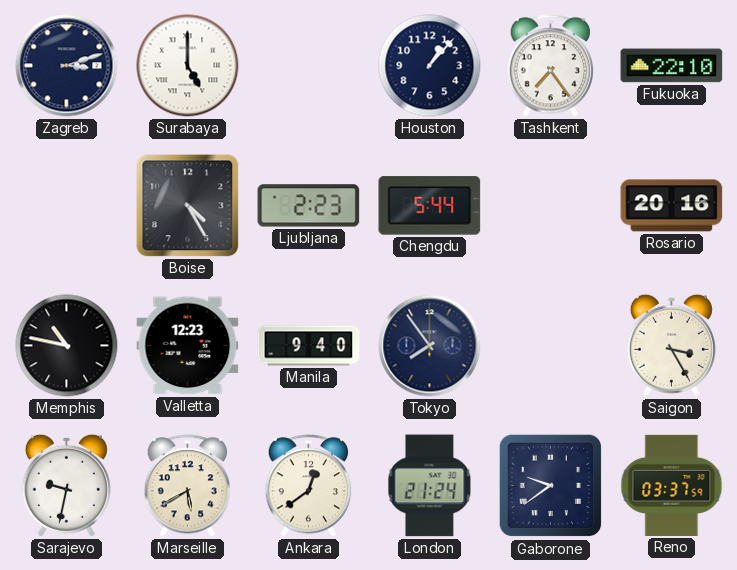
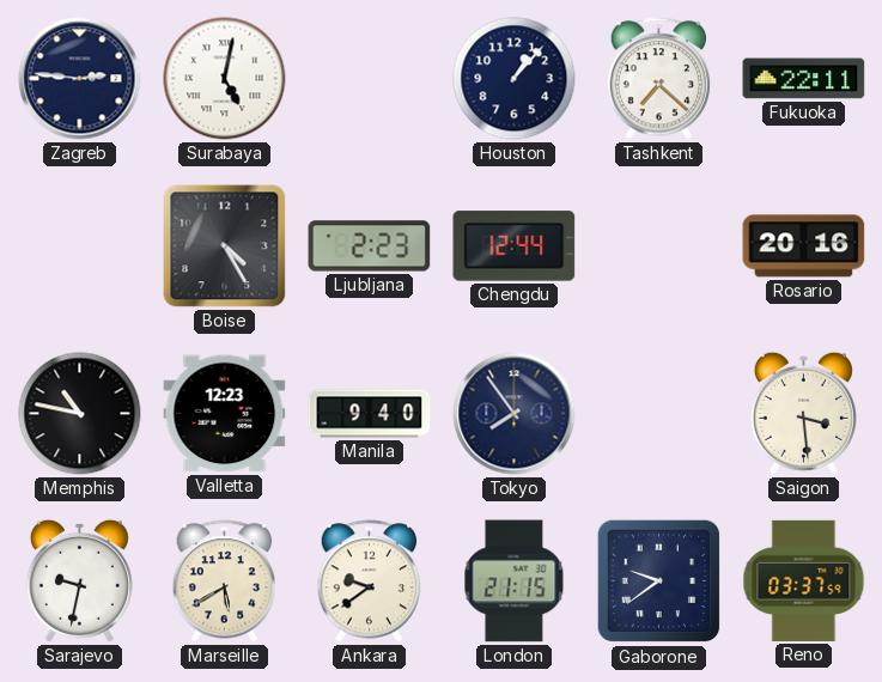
Zagreb: 3:12 -> 2:46
Surabaya: 5:00 -> 5:02
Tashkent: 7:24 -> 7:22
Fukuoka: 22:10 -> 22:11
Chengdu: 5:44 -> 12:44
Saigon: 3:25 -> 3:29
Ankara: 12:39 -> 9:39
London: 21:24 -> 21:15
